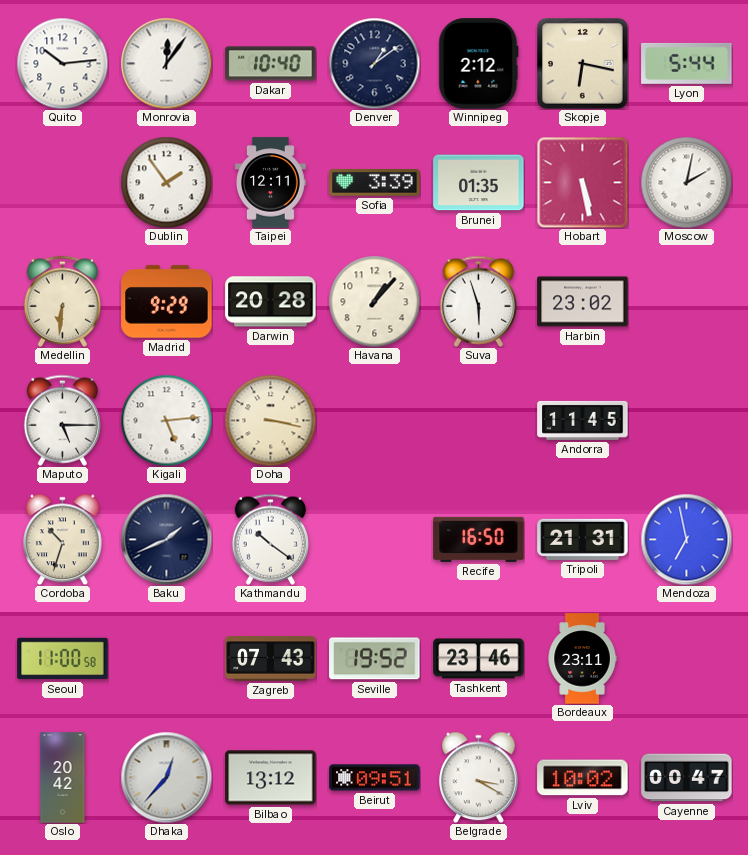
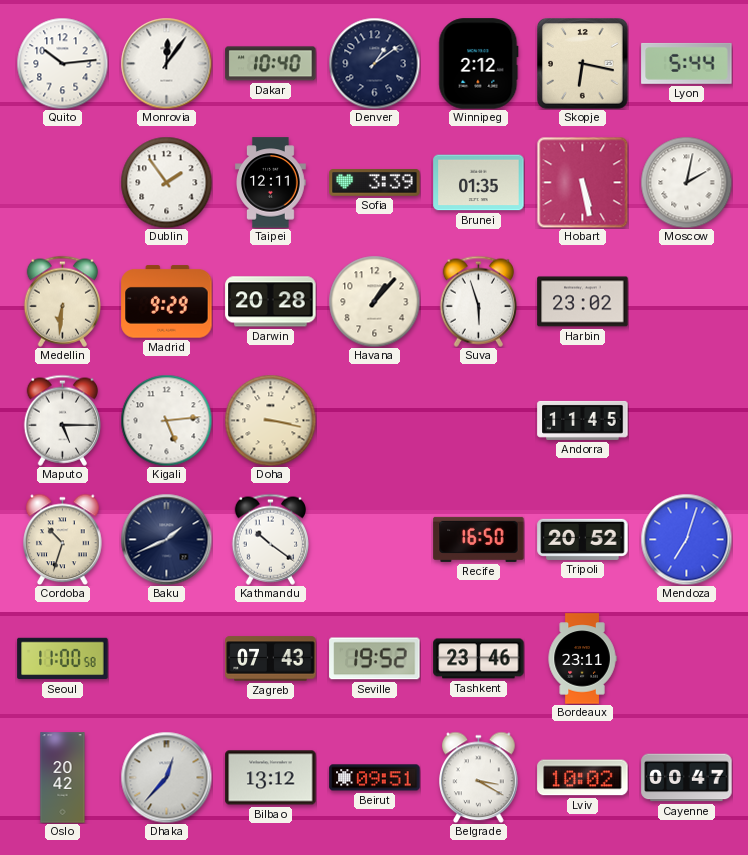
Tripoli: 21:31 -> 20:52
Mendoza: 6:58 -> 7:03
